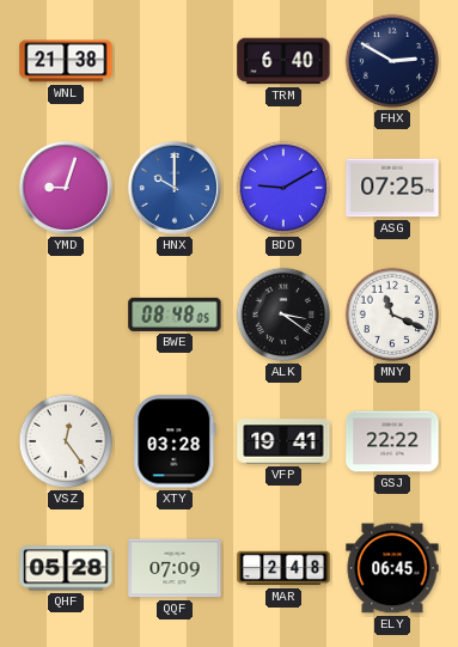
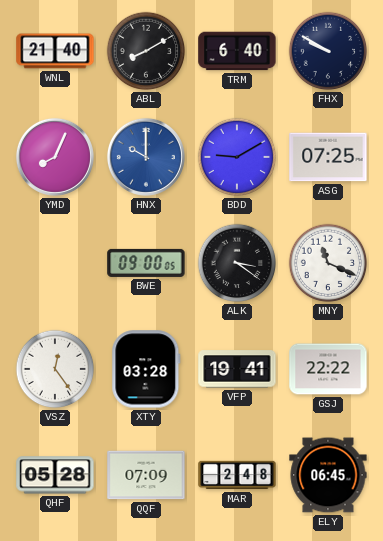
WNL: 21:38 -> 21:40
ABL: none -> 8:10
FHX: 2:50 -> 9:50
YMD: 9:03 -> 8:04
BWE: 08:48 -> 09:00
